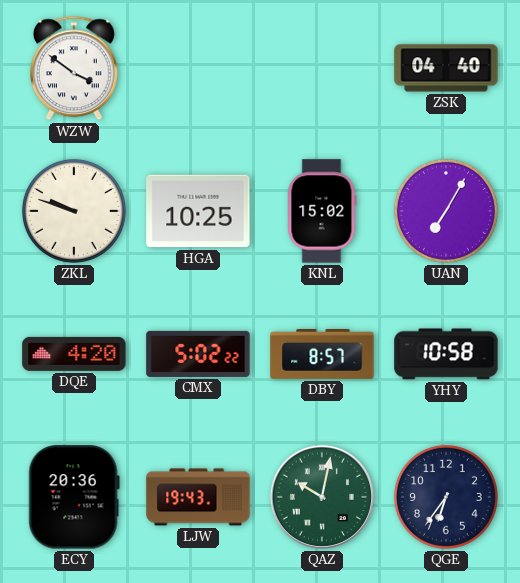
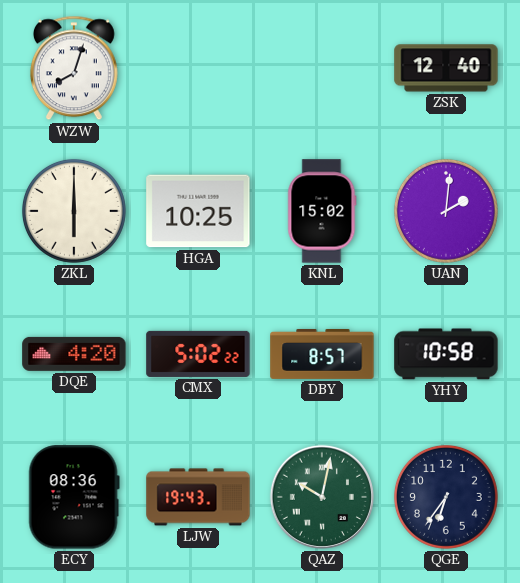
WZW: 3:51 -> 8:03
ZSK: 04:40 -> 12:40
ZKL: 9:48 -> 6:00
UAN: 7:05 -> 2:01
ECY: 20:36 -> 08:36
